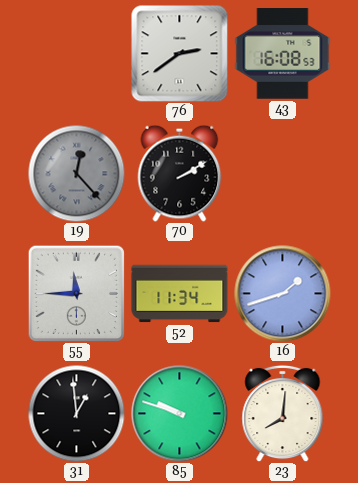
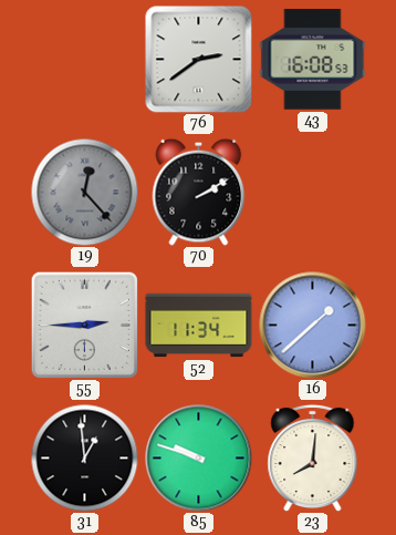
55: 11:45 -> 2:45
16: 1:42 -> 1:38
